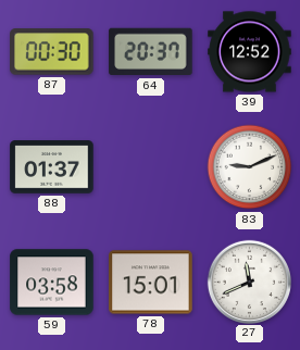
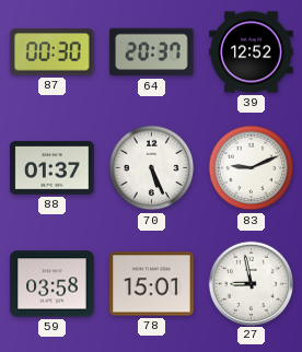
70: none -> 5:26
27: 11:41 -> 8:58
